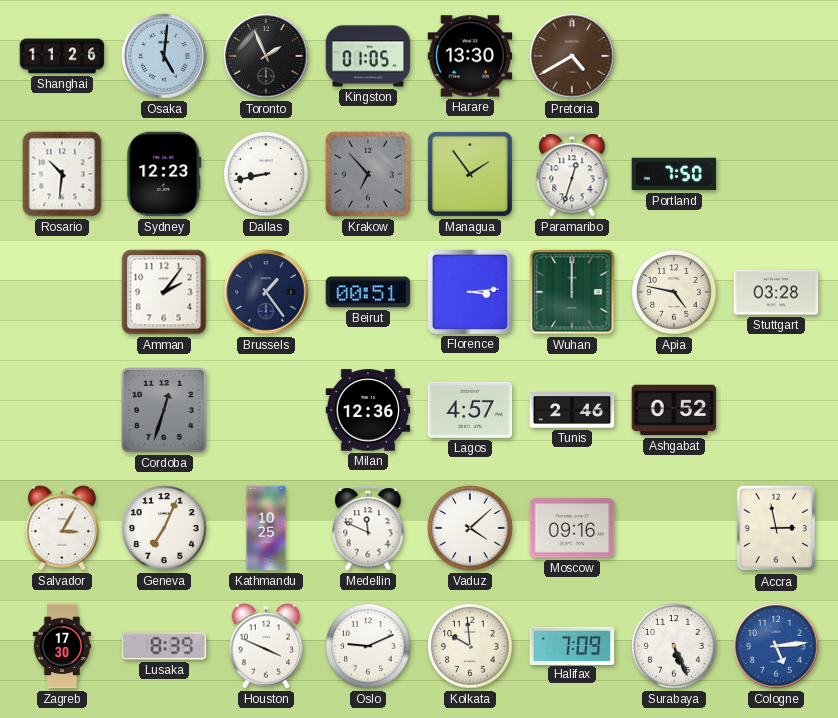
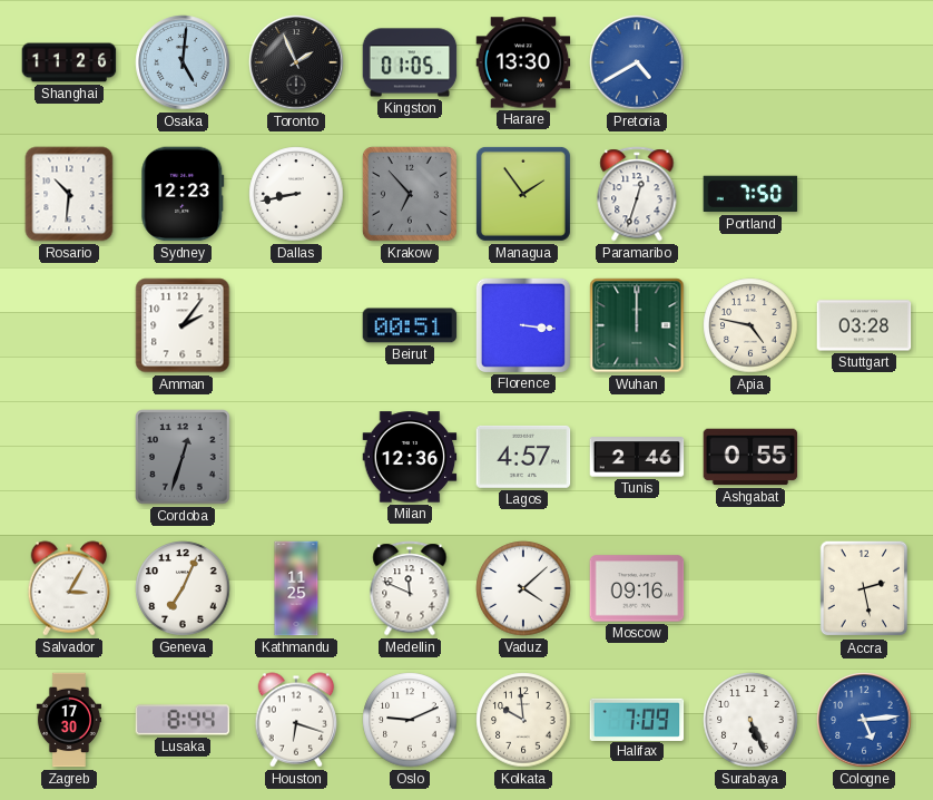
Pretoria dial: brown -> blue
Brussels: 1:24 -> none
Florence: 3:14 -> 3:16
Ashgabat: 0:52 -> 0:55
Kathmandu: 10:25 -> 11:25
Accra: 2:58 -> 2:28
Lusaka: 8:39 -> 8:44
Houston: 3:49 -> 6:18
